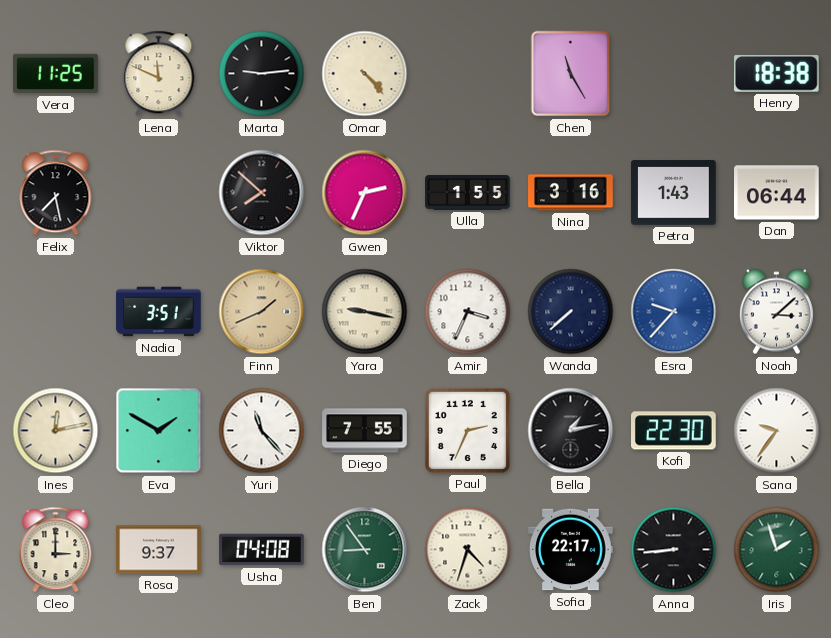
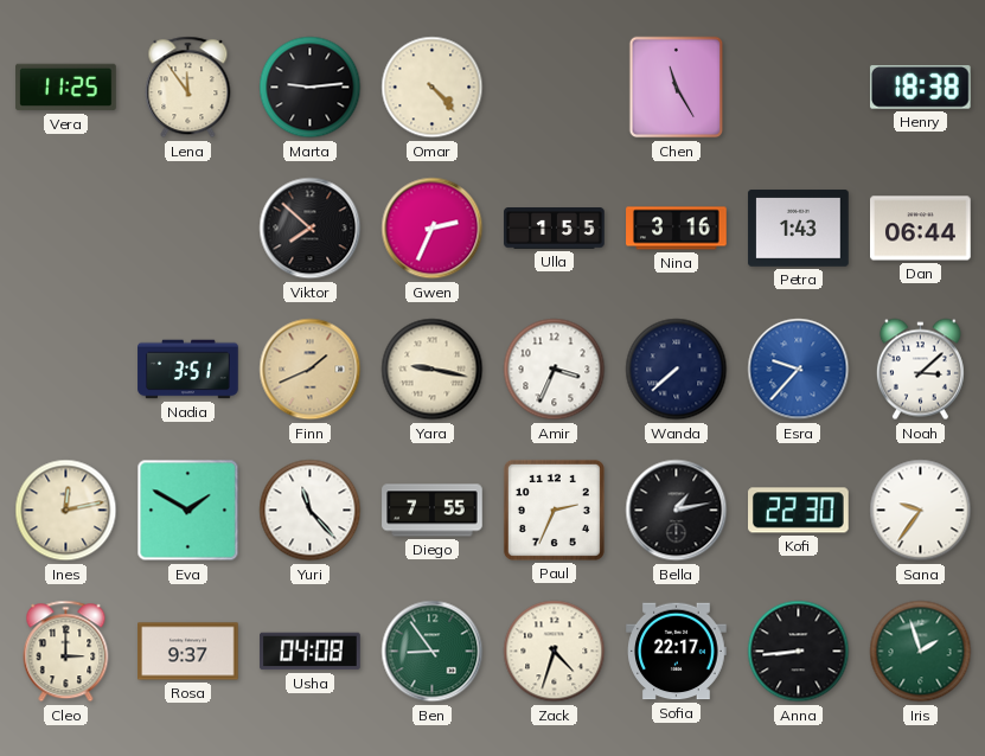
Lena: 11:49 -> 11:54
Felix: 7:28 -> none
